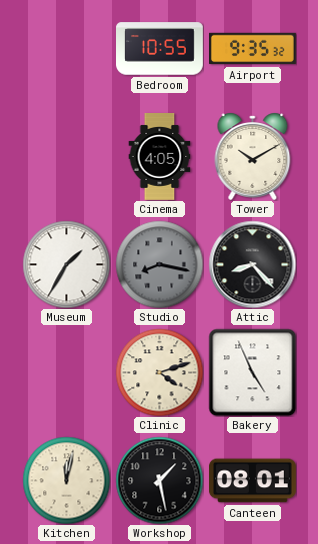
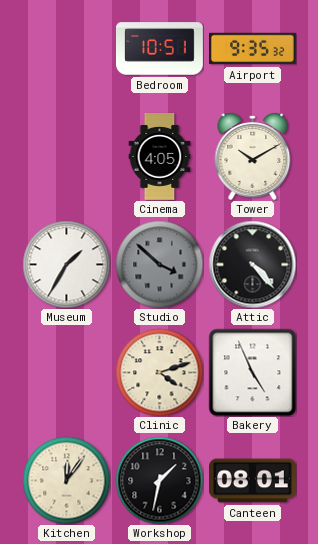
Bedroom: 10:55 -> 10:51
Studio: 8:17 -> 3:52
Attic: 8:23 -> 4:23
Kitchen: 12:02 -> 12:06
Workshop: 1:28 -> 1:32
